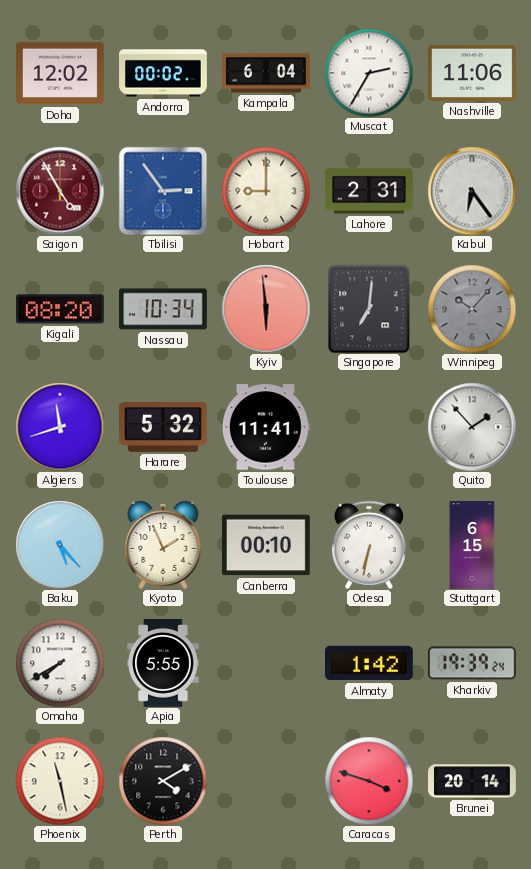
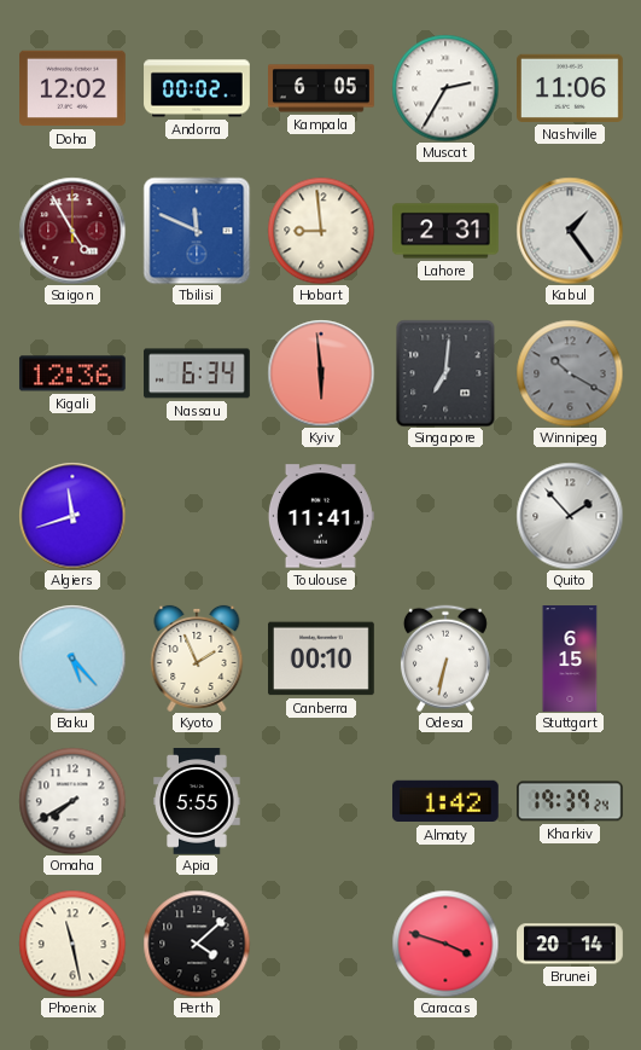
Kampala: 6:04 -> 6:05
Tbilisi: 2:54 -> 11:49
Hobart: 9:00 -> 8:59
Kabul: 6:24 -> 1:24
Kigali: 08:20 -> 12:36
Nassau: 10:34 -> 6:34
Winnipeg: 10:07 -> 10:20
Harare: 5:32 -> none
Perth: 4:10 -> 4:08
